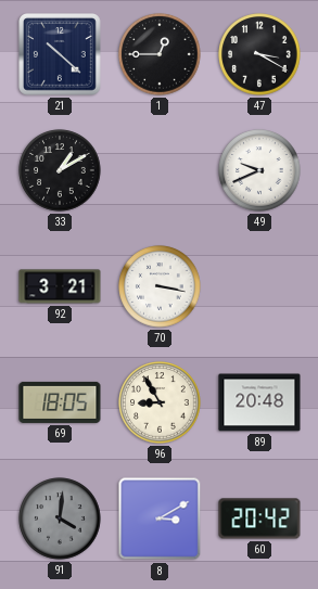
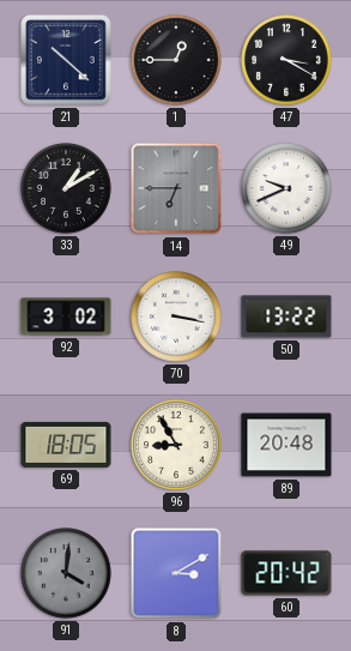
14: none -> 6:45
92: 3:21 -> 3:02
50: none -> 13:22
